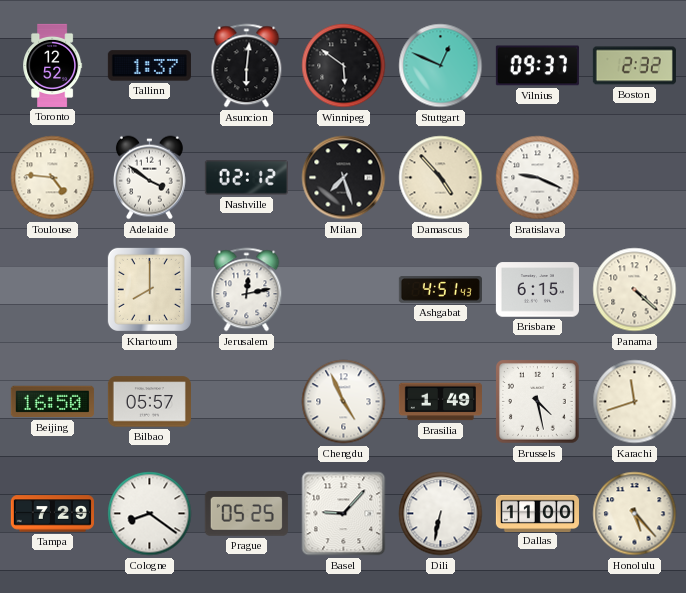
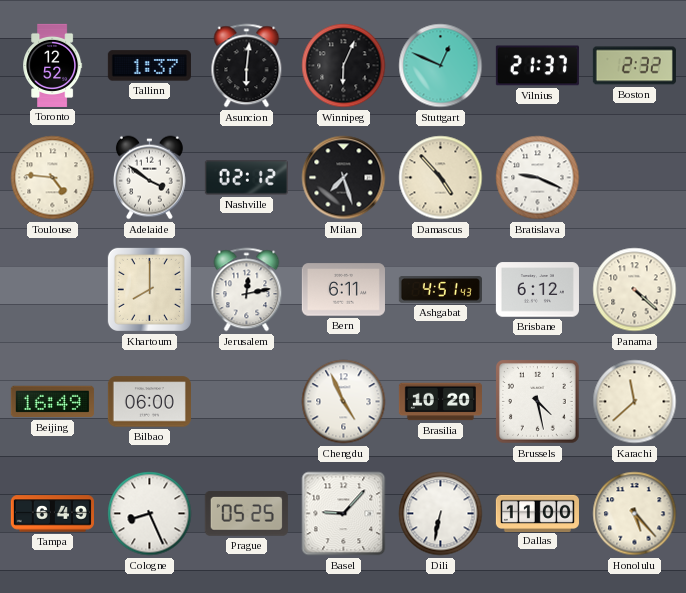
Winnipeg: 5:51 -> 6:04
Vilnius: 09:37 -> 21:37
Bern: none -> 6:11
Brisbane: 6:15 -> 6:12
Beijing: 16:50 -> 16:49
Bilbao: 05:57 -> 06:00
Brasilia: 1:49 -> 10:20
Karachi: 11:42 -> 11:38
Tampa: 7:29 -> 6:49
Cologne: 8:21 -> 8:26
